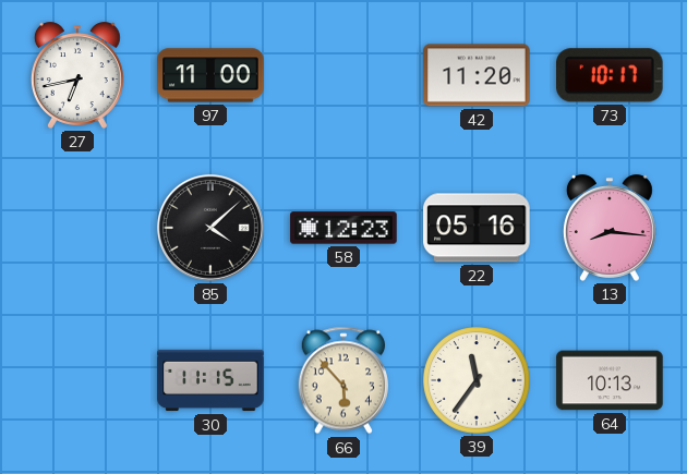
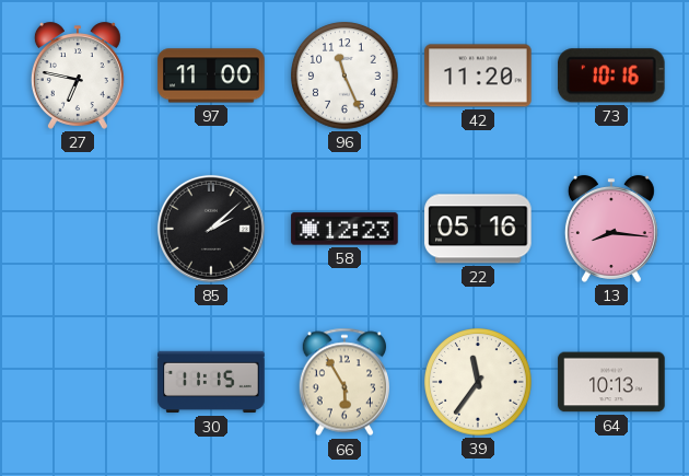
27: 6:43 -> 6:47
96: none -> 11:26
73: 10:17 -> 10:16
85: 4:08 -> 2:08
66: 5:53 -> 5:55
